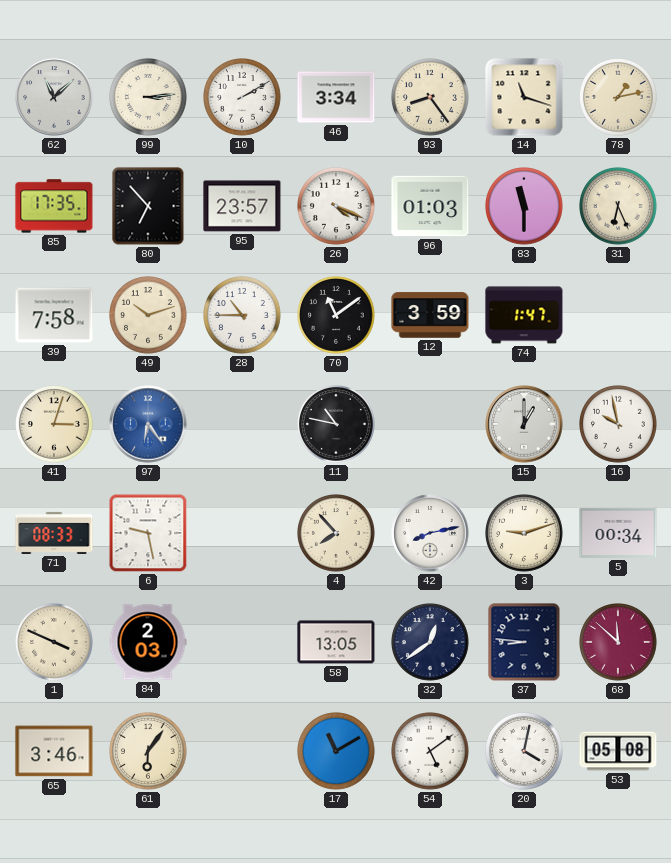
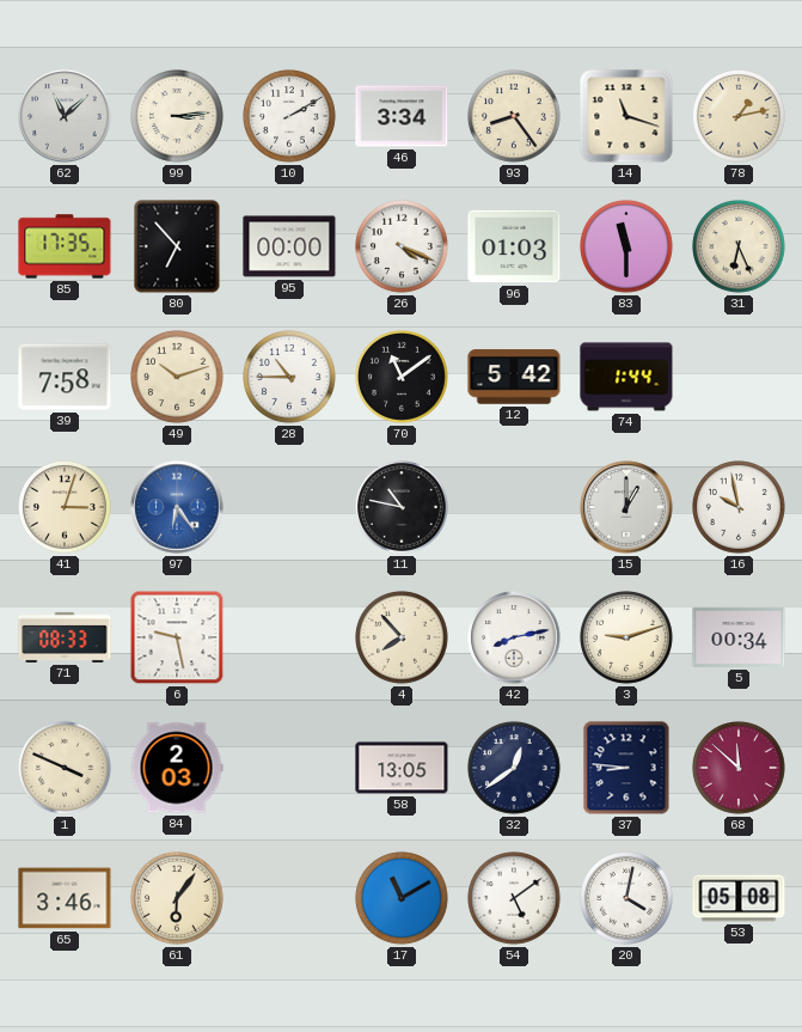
95: 23:57 -> 00:00
12: 3:59 -> 5:42
74: 1:47 -> 1:44
